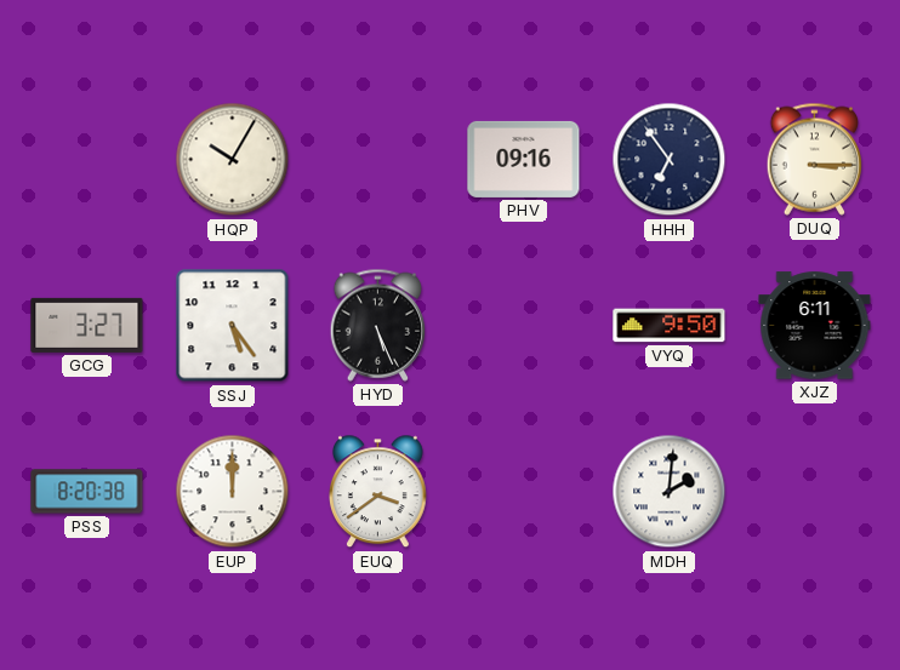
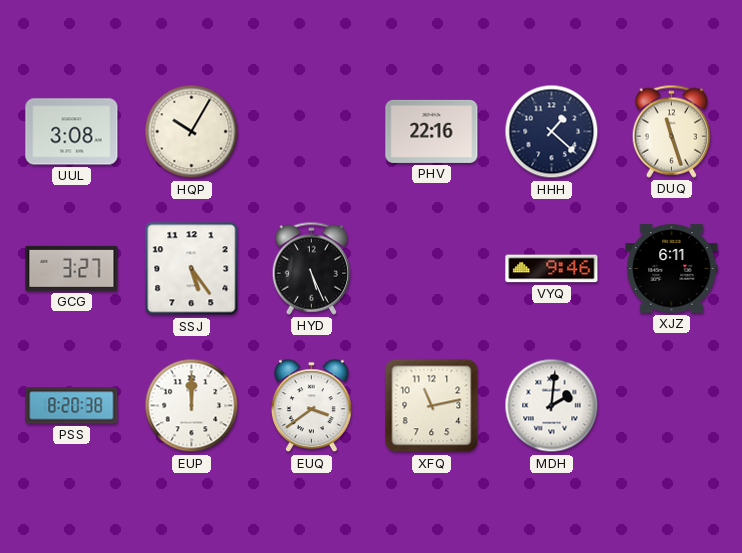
UUL: none -> 3:08
PHV: 09:16 -> 22:16
HHH: 6:54 -> 1:22
DUQ: 3:15 -> 11:27
VYQ: 9:50 -> 9:46
XFQ: none -> 11:13
